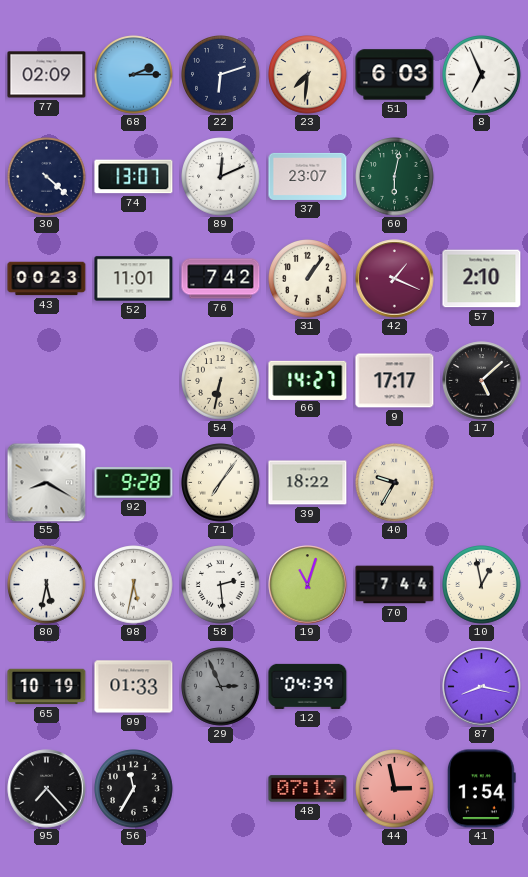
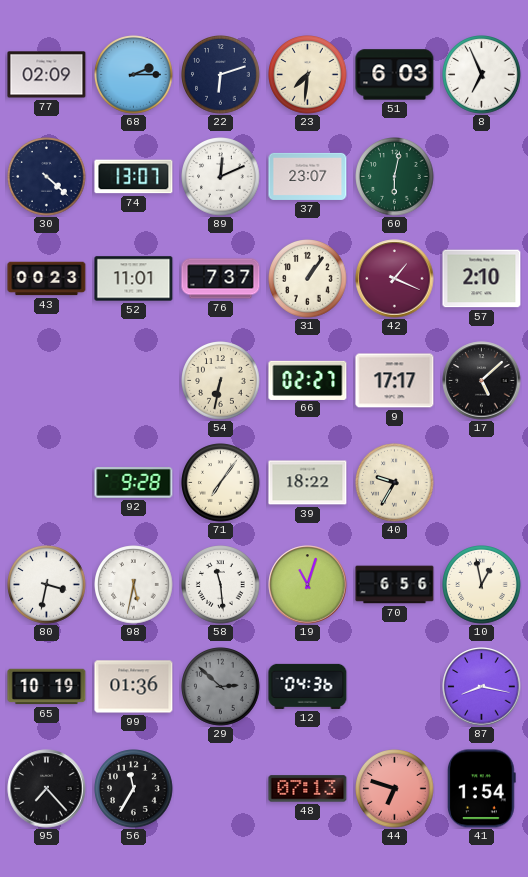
76: 7:42 -> 7:37
66: 14:27 -> 02:27
55: 8:20 -> none
80: 5:32 -> 3:32
58: 2:29 -> 11:29
70: 7:44 -> 6:56
99: 01:33 -> 01:36
29: 2:56 -> 2:52
12: 04:39 -> 04:36
44: 2:58 -> 6:48
